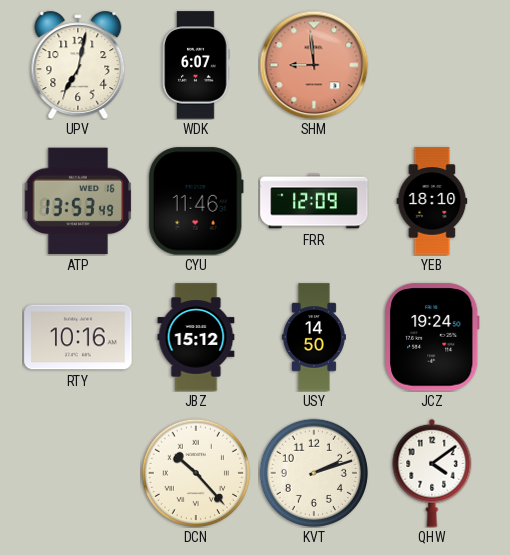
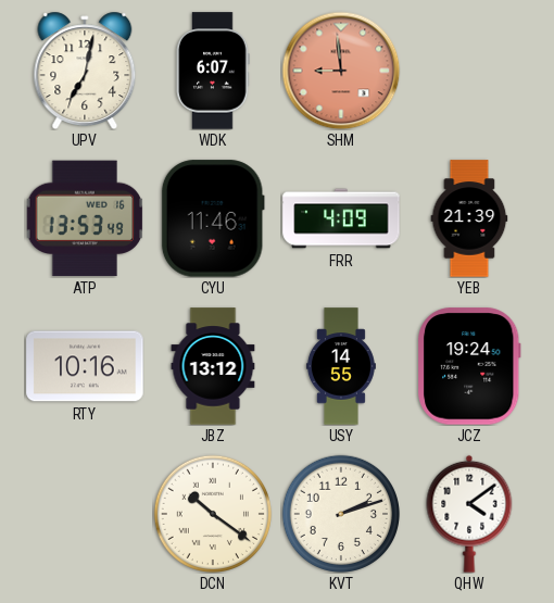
FRR: 12:09 -> 4:09
YEB: 18:10 -> 21:39
JBZ: 15:12 -> 13:12
USY: 14:50 -> 14:55
DCN: 10:23 -> 10:21
